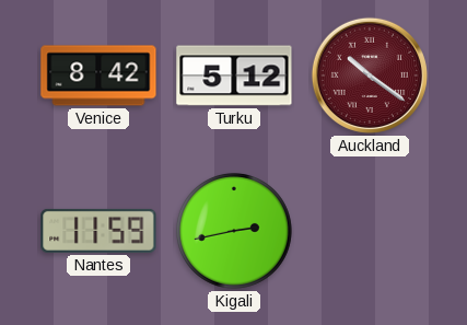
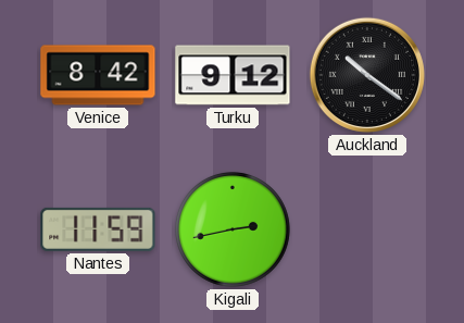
Turku: 5:12 -> 9:12
Auckland dial: burgundy -> black
